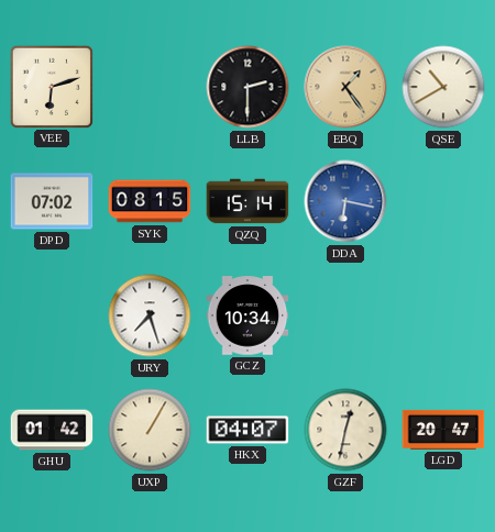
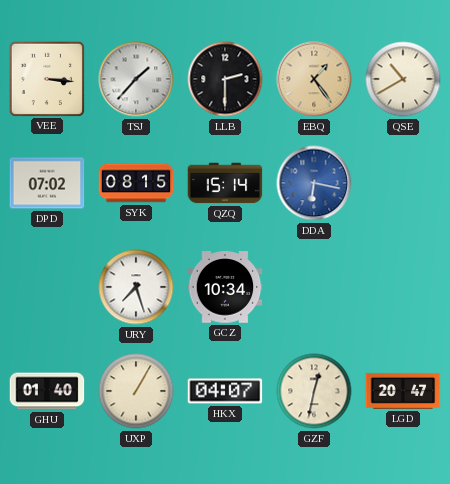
VEE: 6:12 -> 3:16
TSJ: none -> 1:37
GHU: 01:42 -> 01:40
